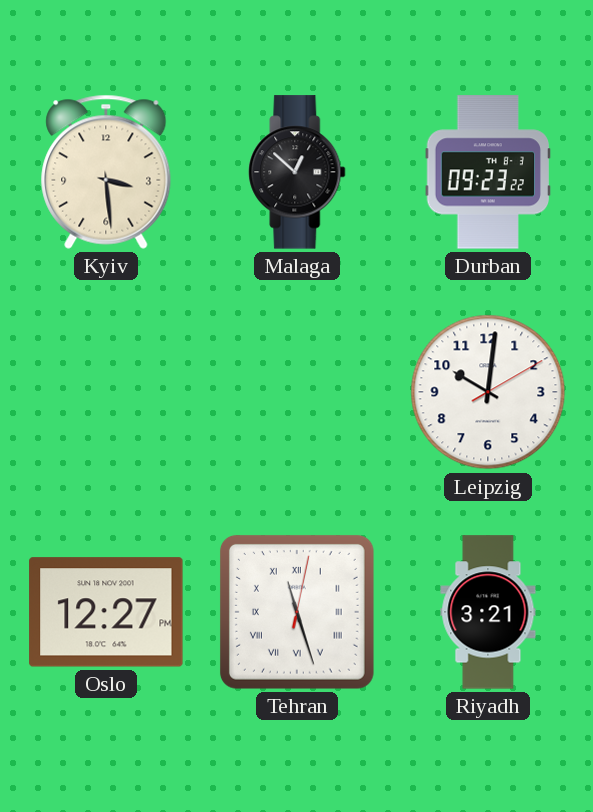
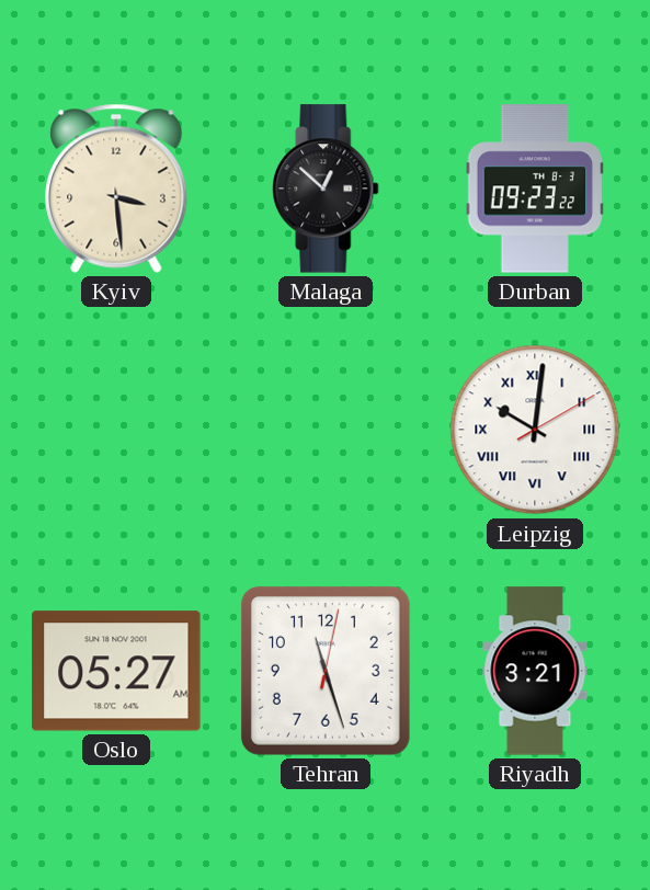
Leipzig numerals: Arabic -> Roman
Oslo: 12:27 -> 05:27
Tehran numerals: Roman -> Arabic
